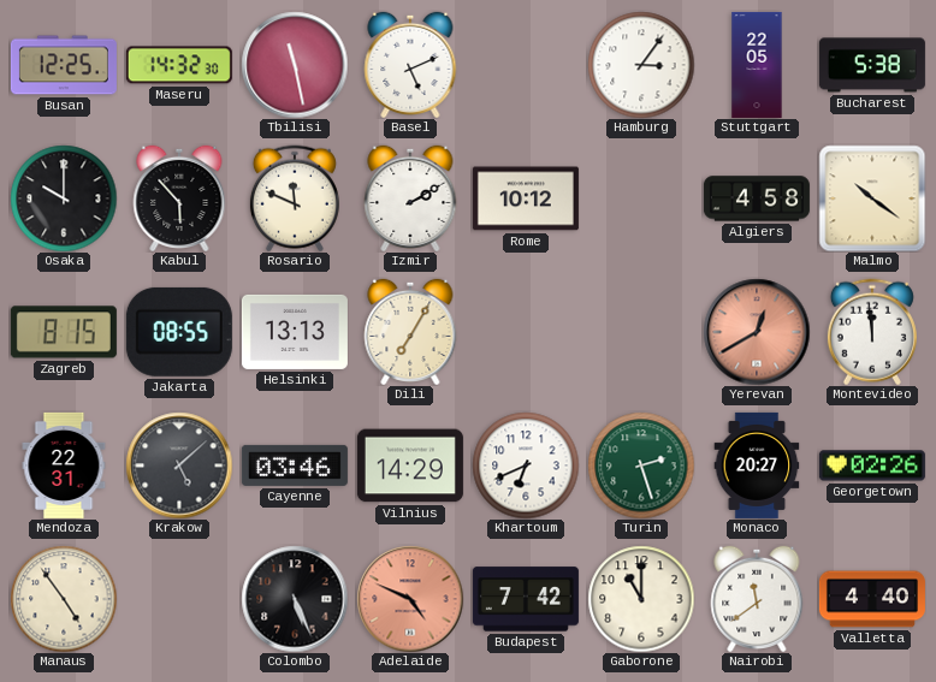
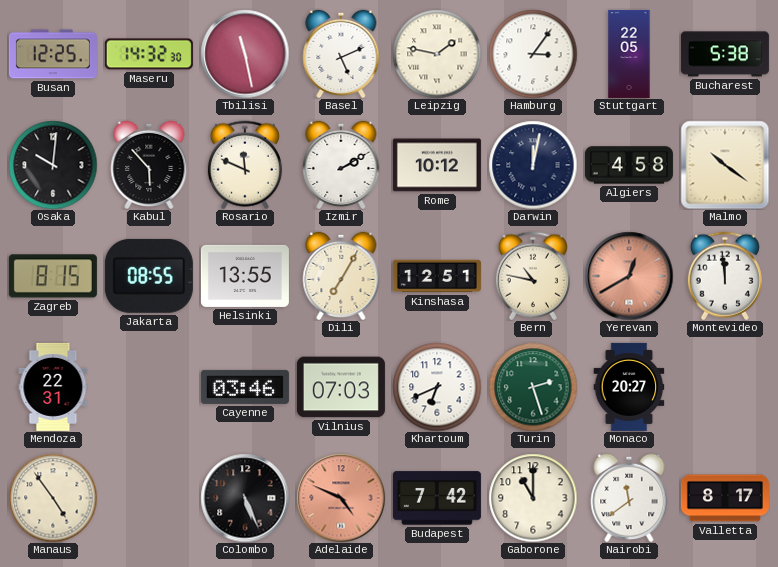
Leipzig: none -> 1:47
Osaka: 10:00 -> 10:01
Darwin: none -> 12:02
Helsinki: 13:13 -> 13:55
Kinshasa: none -> 12:51
Bern: none -> 10:47
Krakow: 5:08 -> none
Vilnius: 14:29 -> 07:03
Georgetown: 02:26 -> none
Valletta: 4:40 -> 8:17
